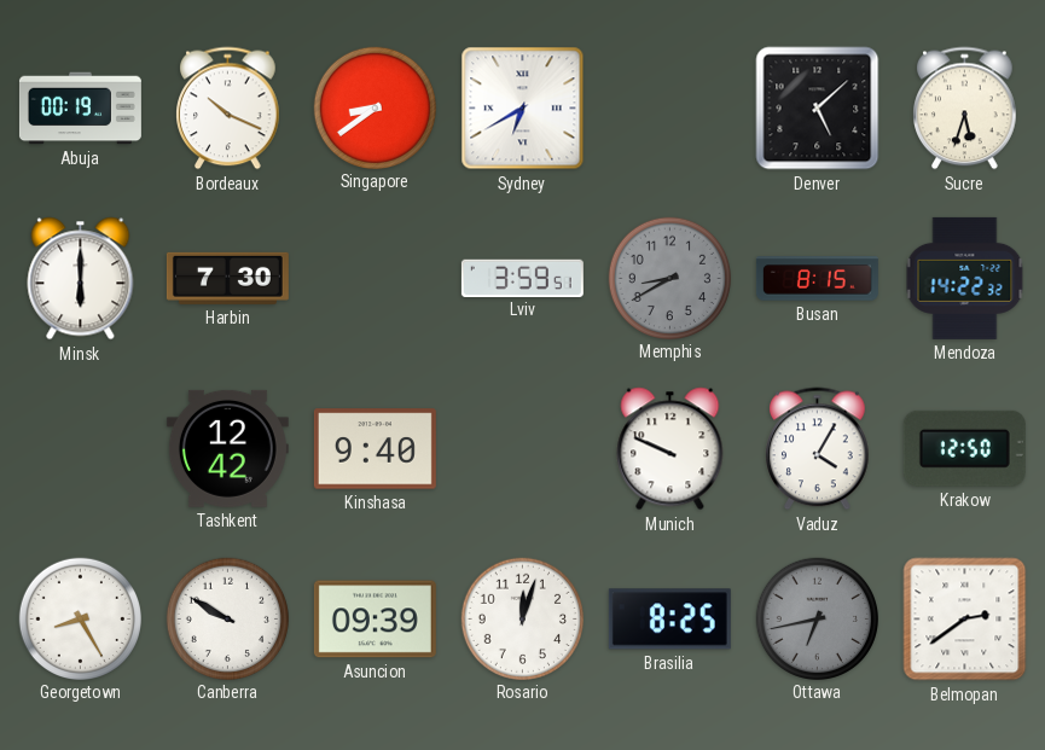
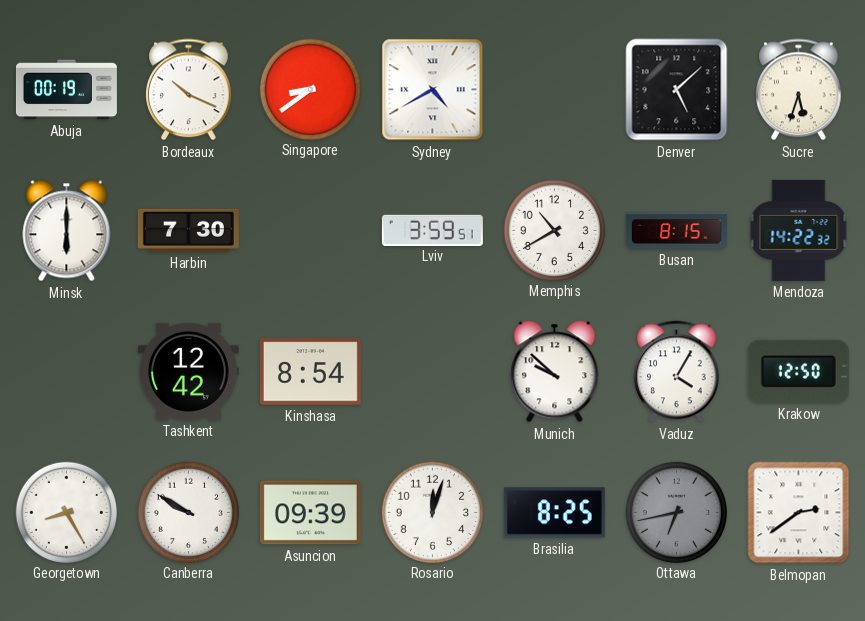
Sydney: 6:40 -> 4:40
Memphis: 8:40 -> 10:40
Memphis dial: grey -> white
Kinshasa: 9:40 -> 8:54
Munich: 9:49 -> 9:52
